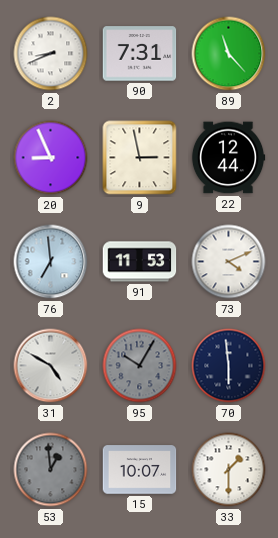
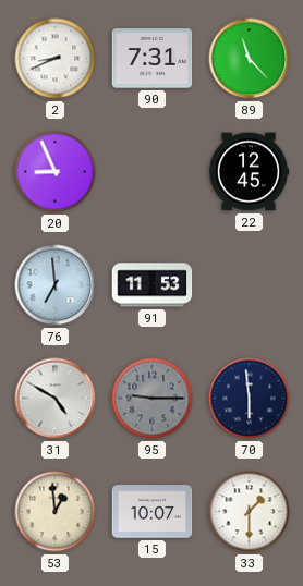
9: 2:58 -> none
22: 12:44 -> 12:45
73: 4:11 -> none
95: 10:05 -> 9:15
53 dial: grey -> cream
